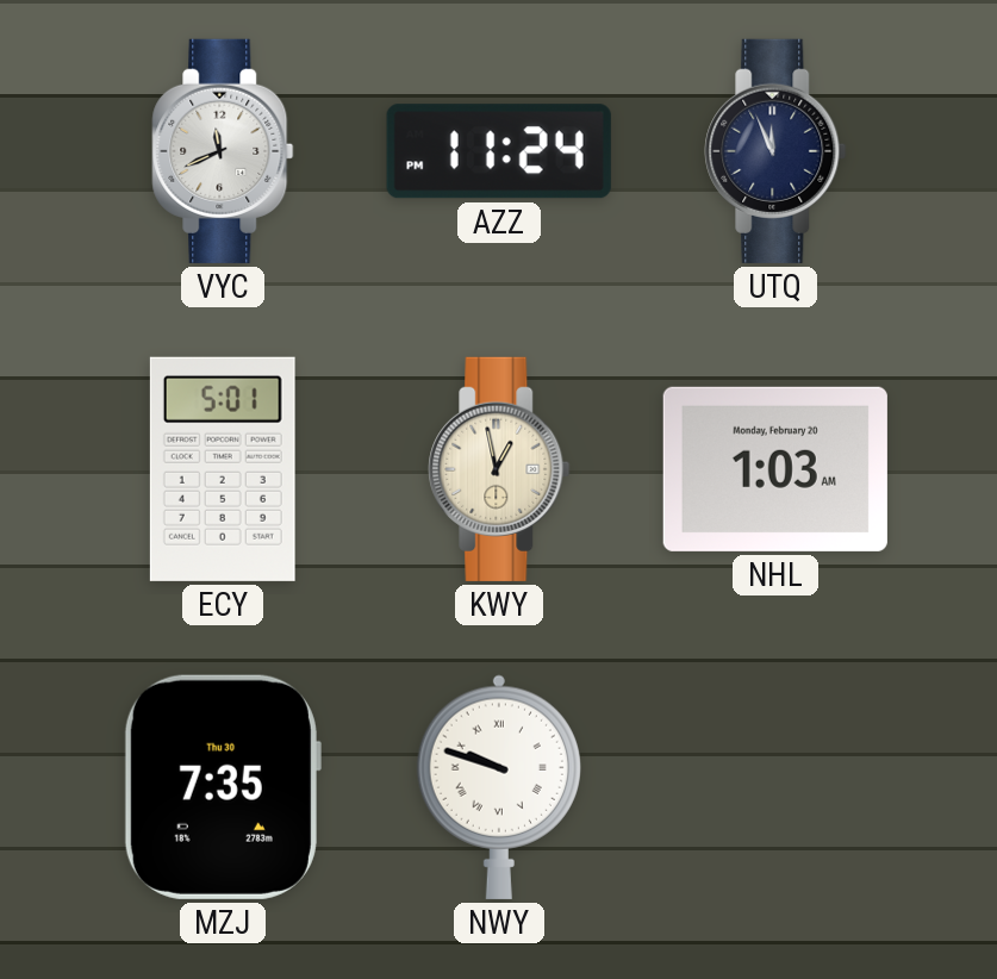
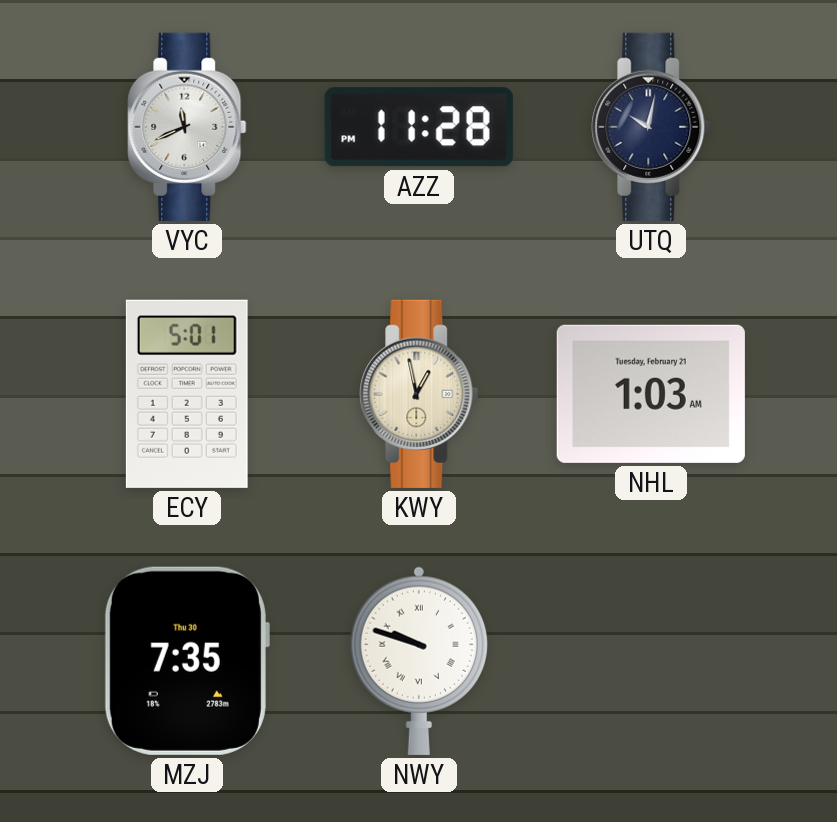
AZZ: 11:24 -> 11:28
UTQ: 11:56 -> 10:02
NHL date: Monday, February 20 -> Tuesday, February 21
